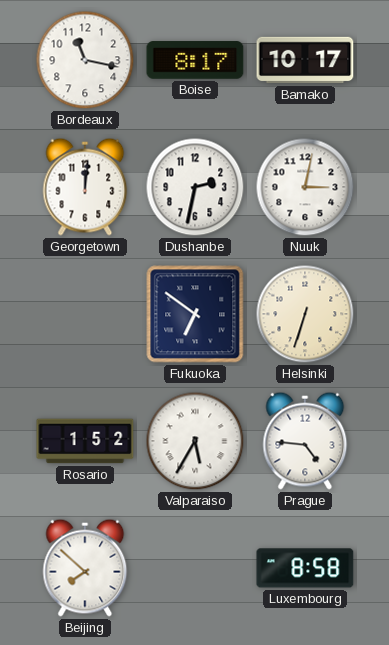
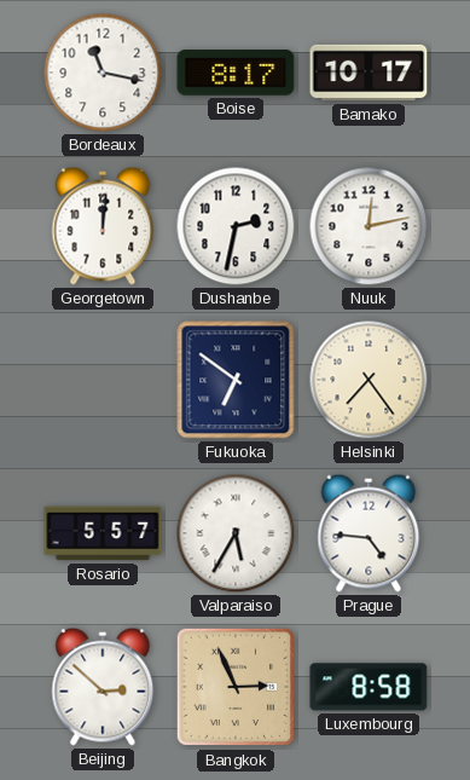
Nuuk: 3:02 -> 12:13
Helsinki: 6:33 -> 7:24
Rosario: 1:52 -> 5:57
Beijing: 7:52 -> 2:52
Bangkok: none -> 2:56
